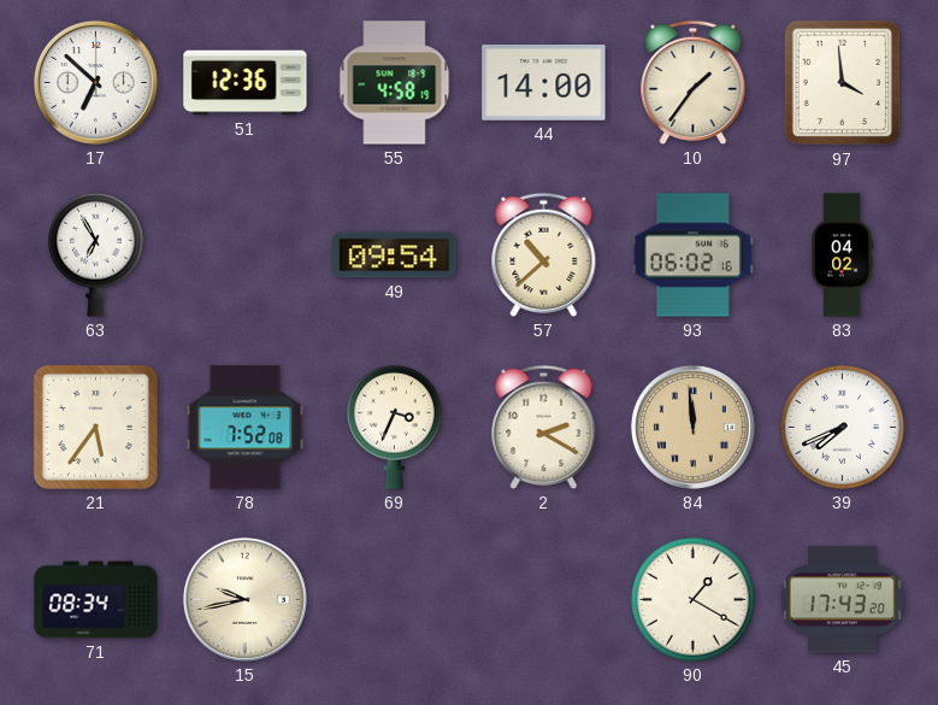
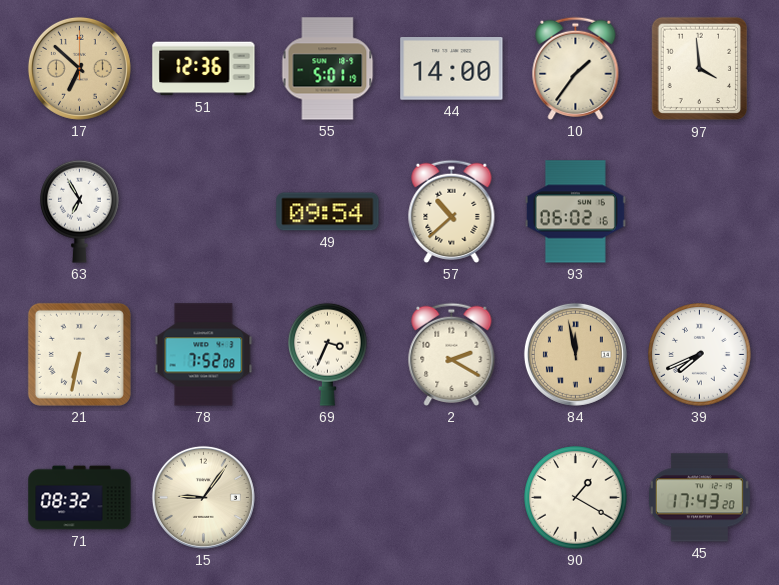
17 dial: white -> champagne
55: 4:58 -> 5:01
83: 04:02 -> none
21: 5:36 -> 6:32
84: 11:59 -> 11:58
71: 08:34 -> 08:32
15: 9:43 -> 9:06
